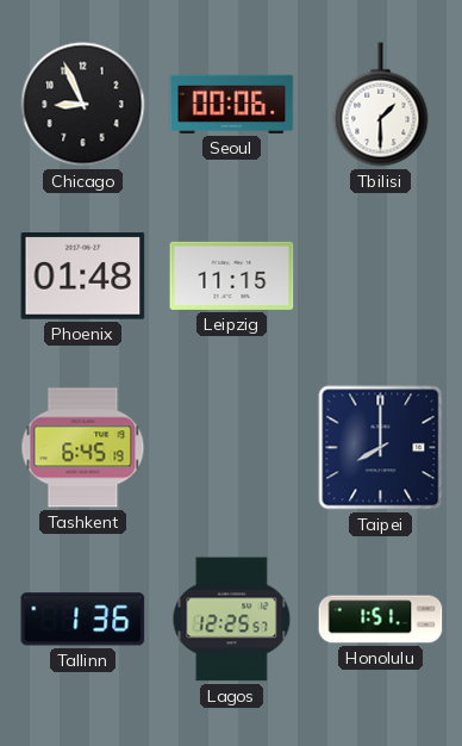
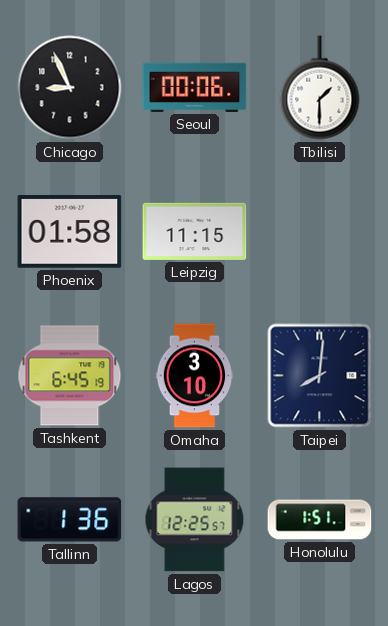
Phoenix: 01:48 -> 01:58
Omaha: none -> 3:10
Taipei: 8:00 -> 8:01
